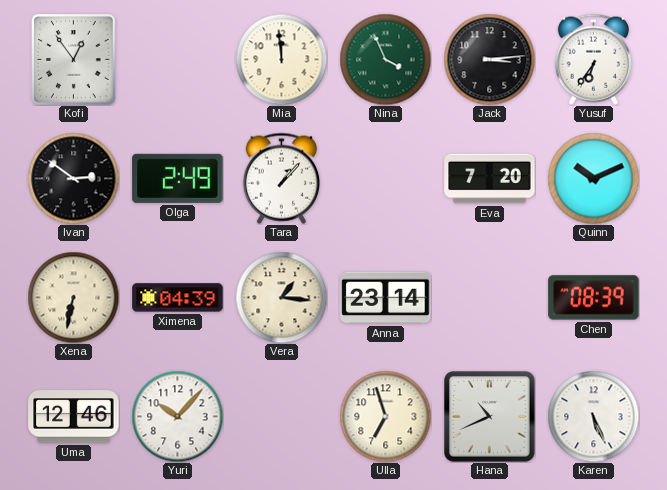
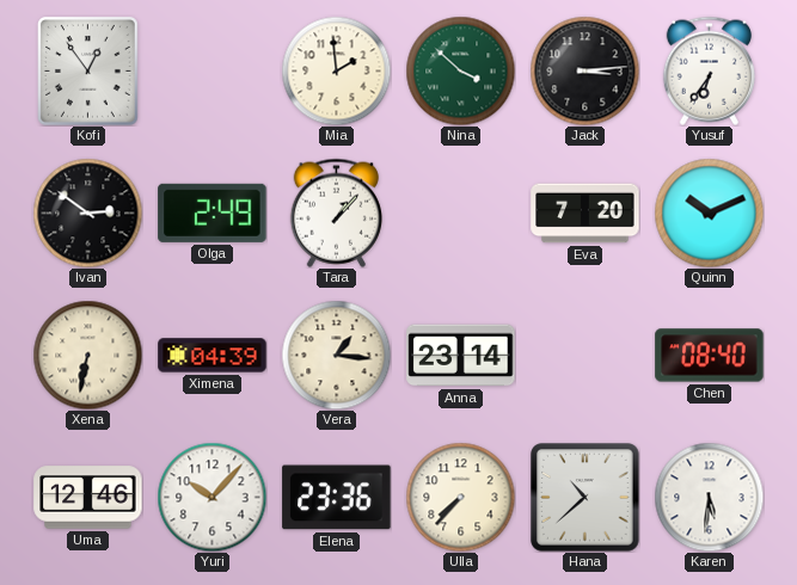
Mia: 11:59 -> 1:59
Nina: 3:56 -> 3:52
Chen: 08:39 -> 08:40
Elena: none -> 23:36
Ulla: 6:57 -> 7:37
Hana: 10:41 -> 10:38
Karen: 5:26 -> 5:31
